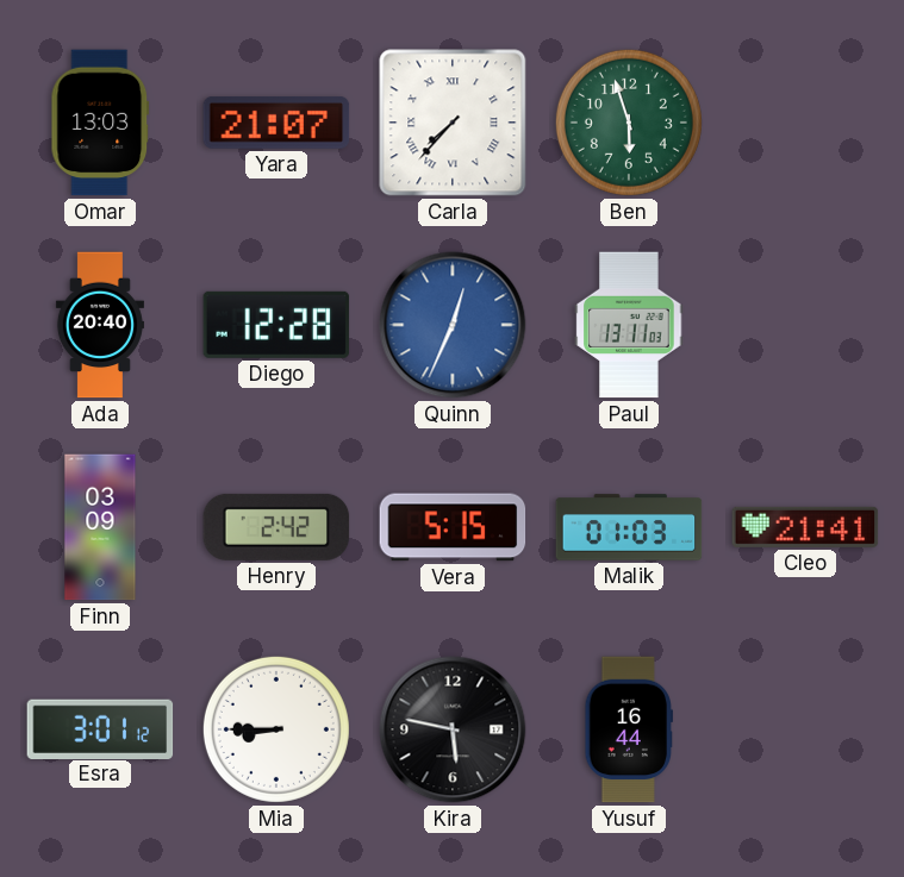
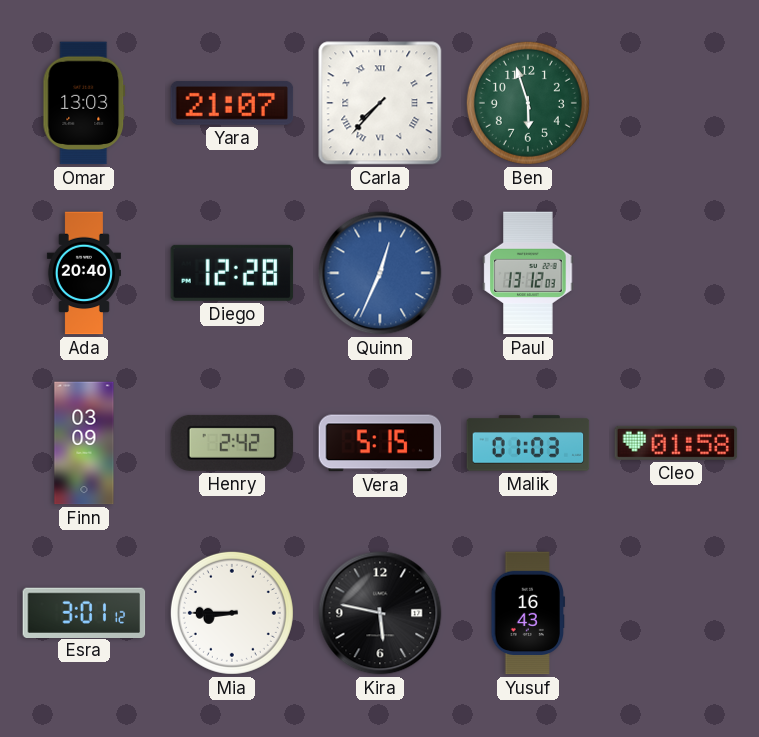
Paul: 13:11 -> 13:12
Cleo: 21:41 -> 01:58
Yusuf: 16:44 -> 16:43
